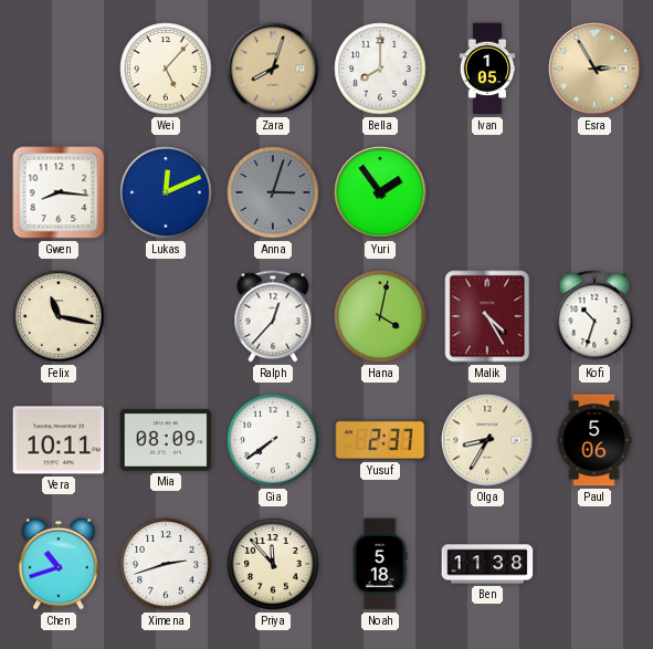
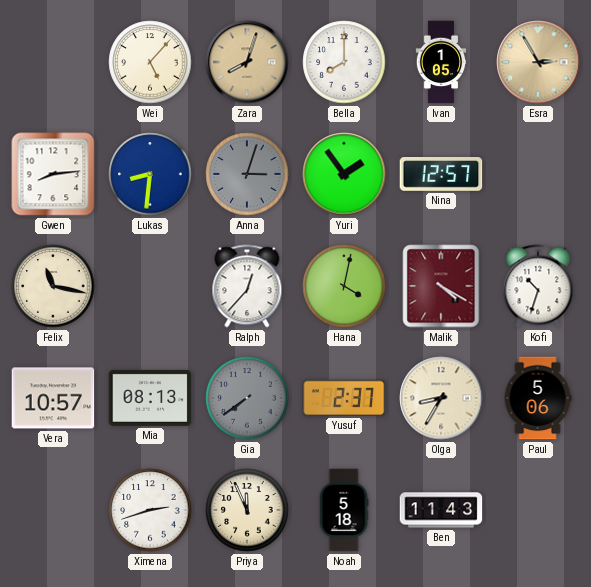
Gwen: 8:16 -> 8:14
Lukas: 12:11 -> 8:31
Nina: none -> 12:57
Malik: 4:25 -> 4:20
Vera: 10:11 -> 10:57
Mia: 08:09 -> 08:13
Gia dial: white -> grey
Chen: 10:42 -> none
Priya: 11:53 -> 11:56
Ben: 11:38 -> 11:43
